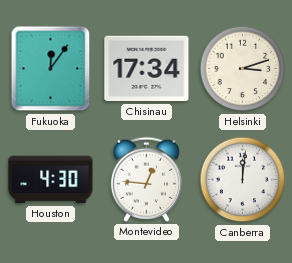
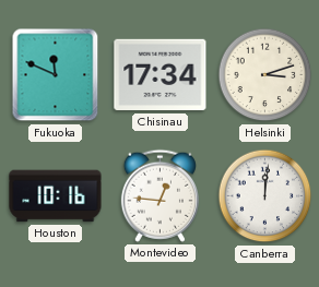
Fukuoka: 12:06 -> 11:49
Houston: 4:30 -> 10:16
